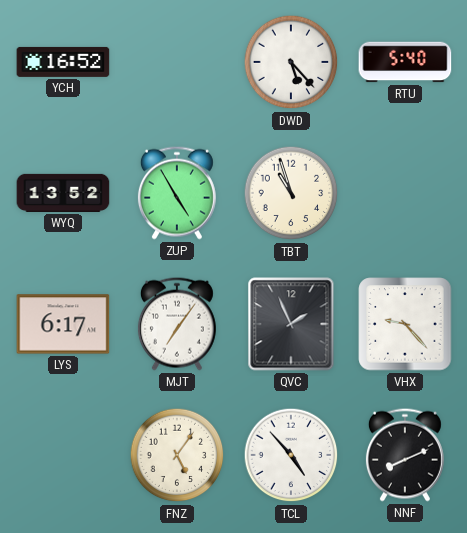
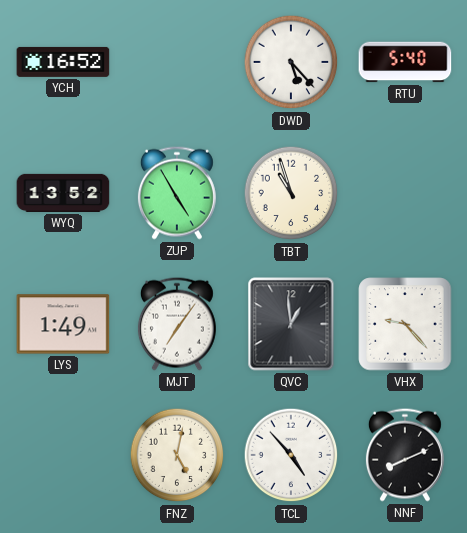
LYS: 6:17 -> 1:49
QVC: 1:56 -> 12:59
FNZ: 5:06 -> 5:02
